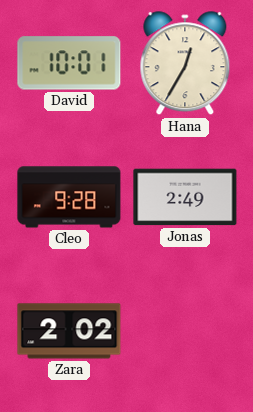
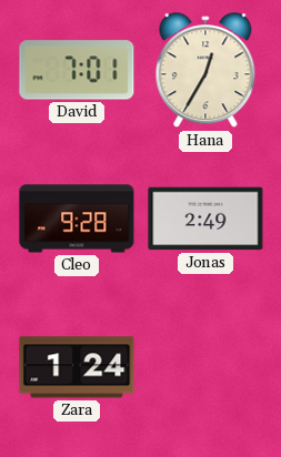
David: 10:01 -> 7:01
Zara: 2:02 -> 1:24
